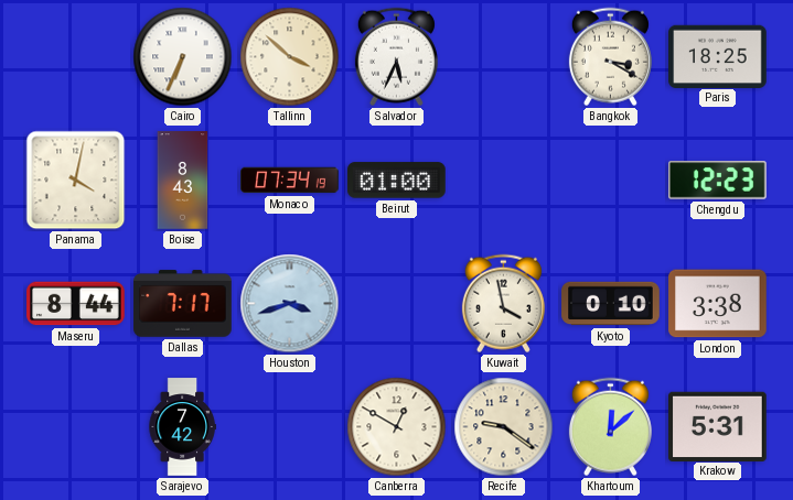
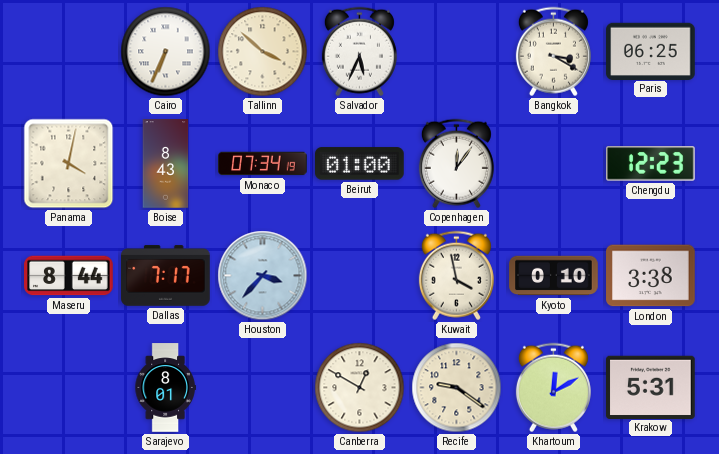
Paris: 18:25 -> 06:25
Copenhagen: none -> 12:06
Houston: 3:42 -> 3:37
Sarajevo: 7:42 -> 8:01
Khartoum: 12:08 -> 12:10
